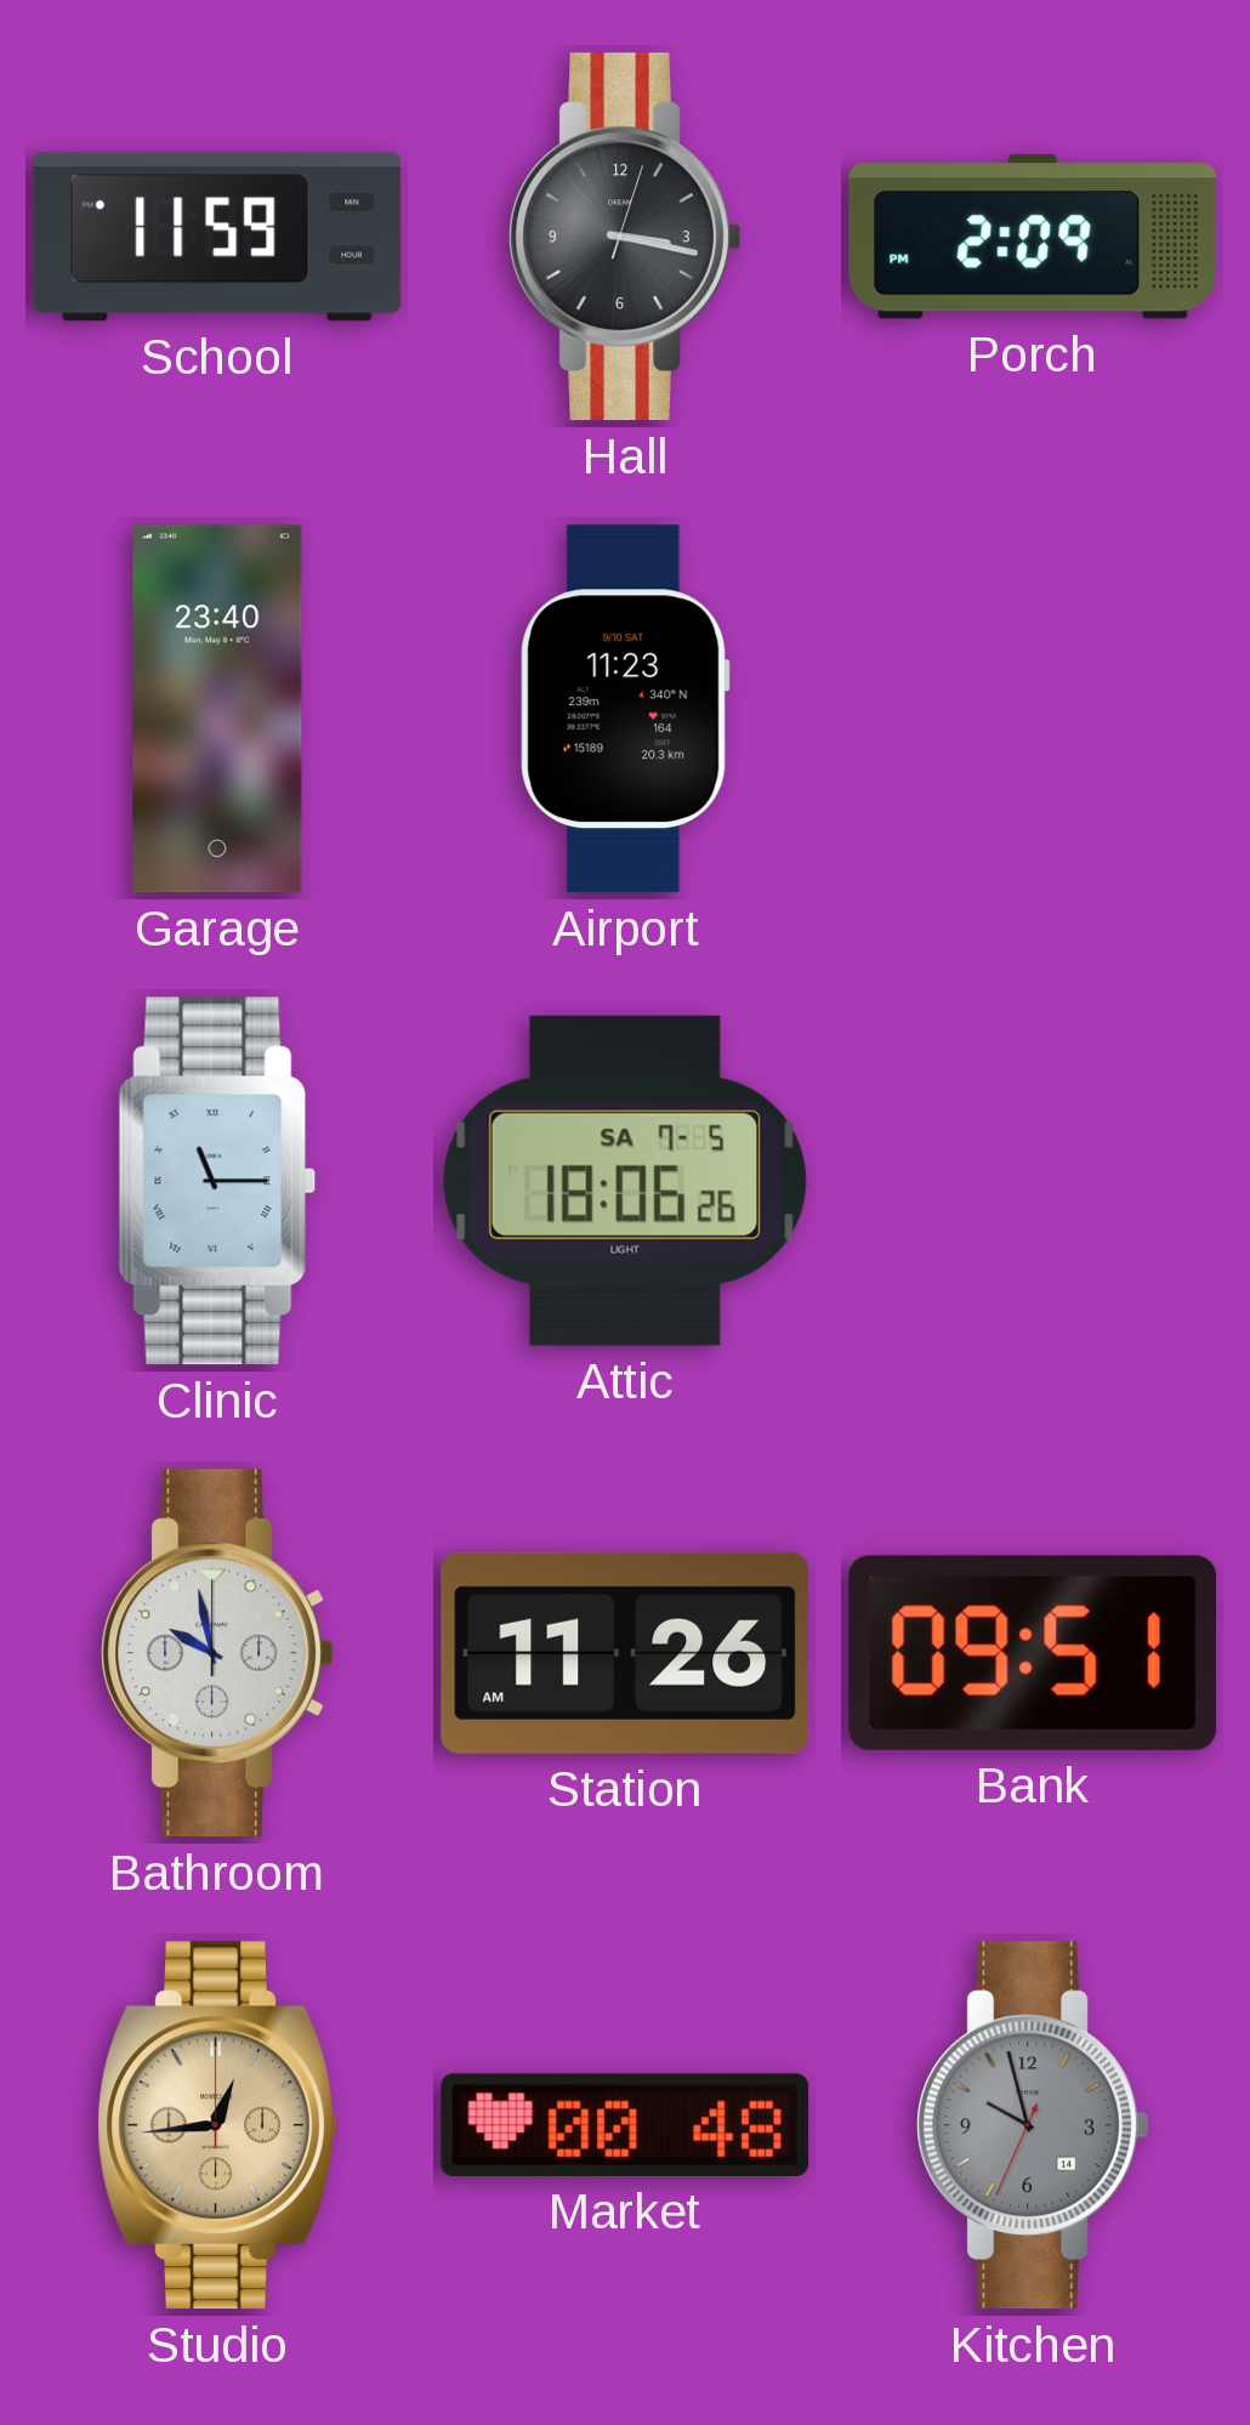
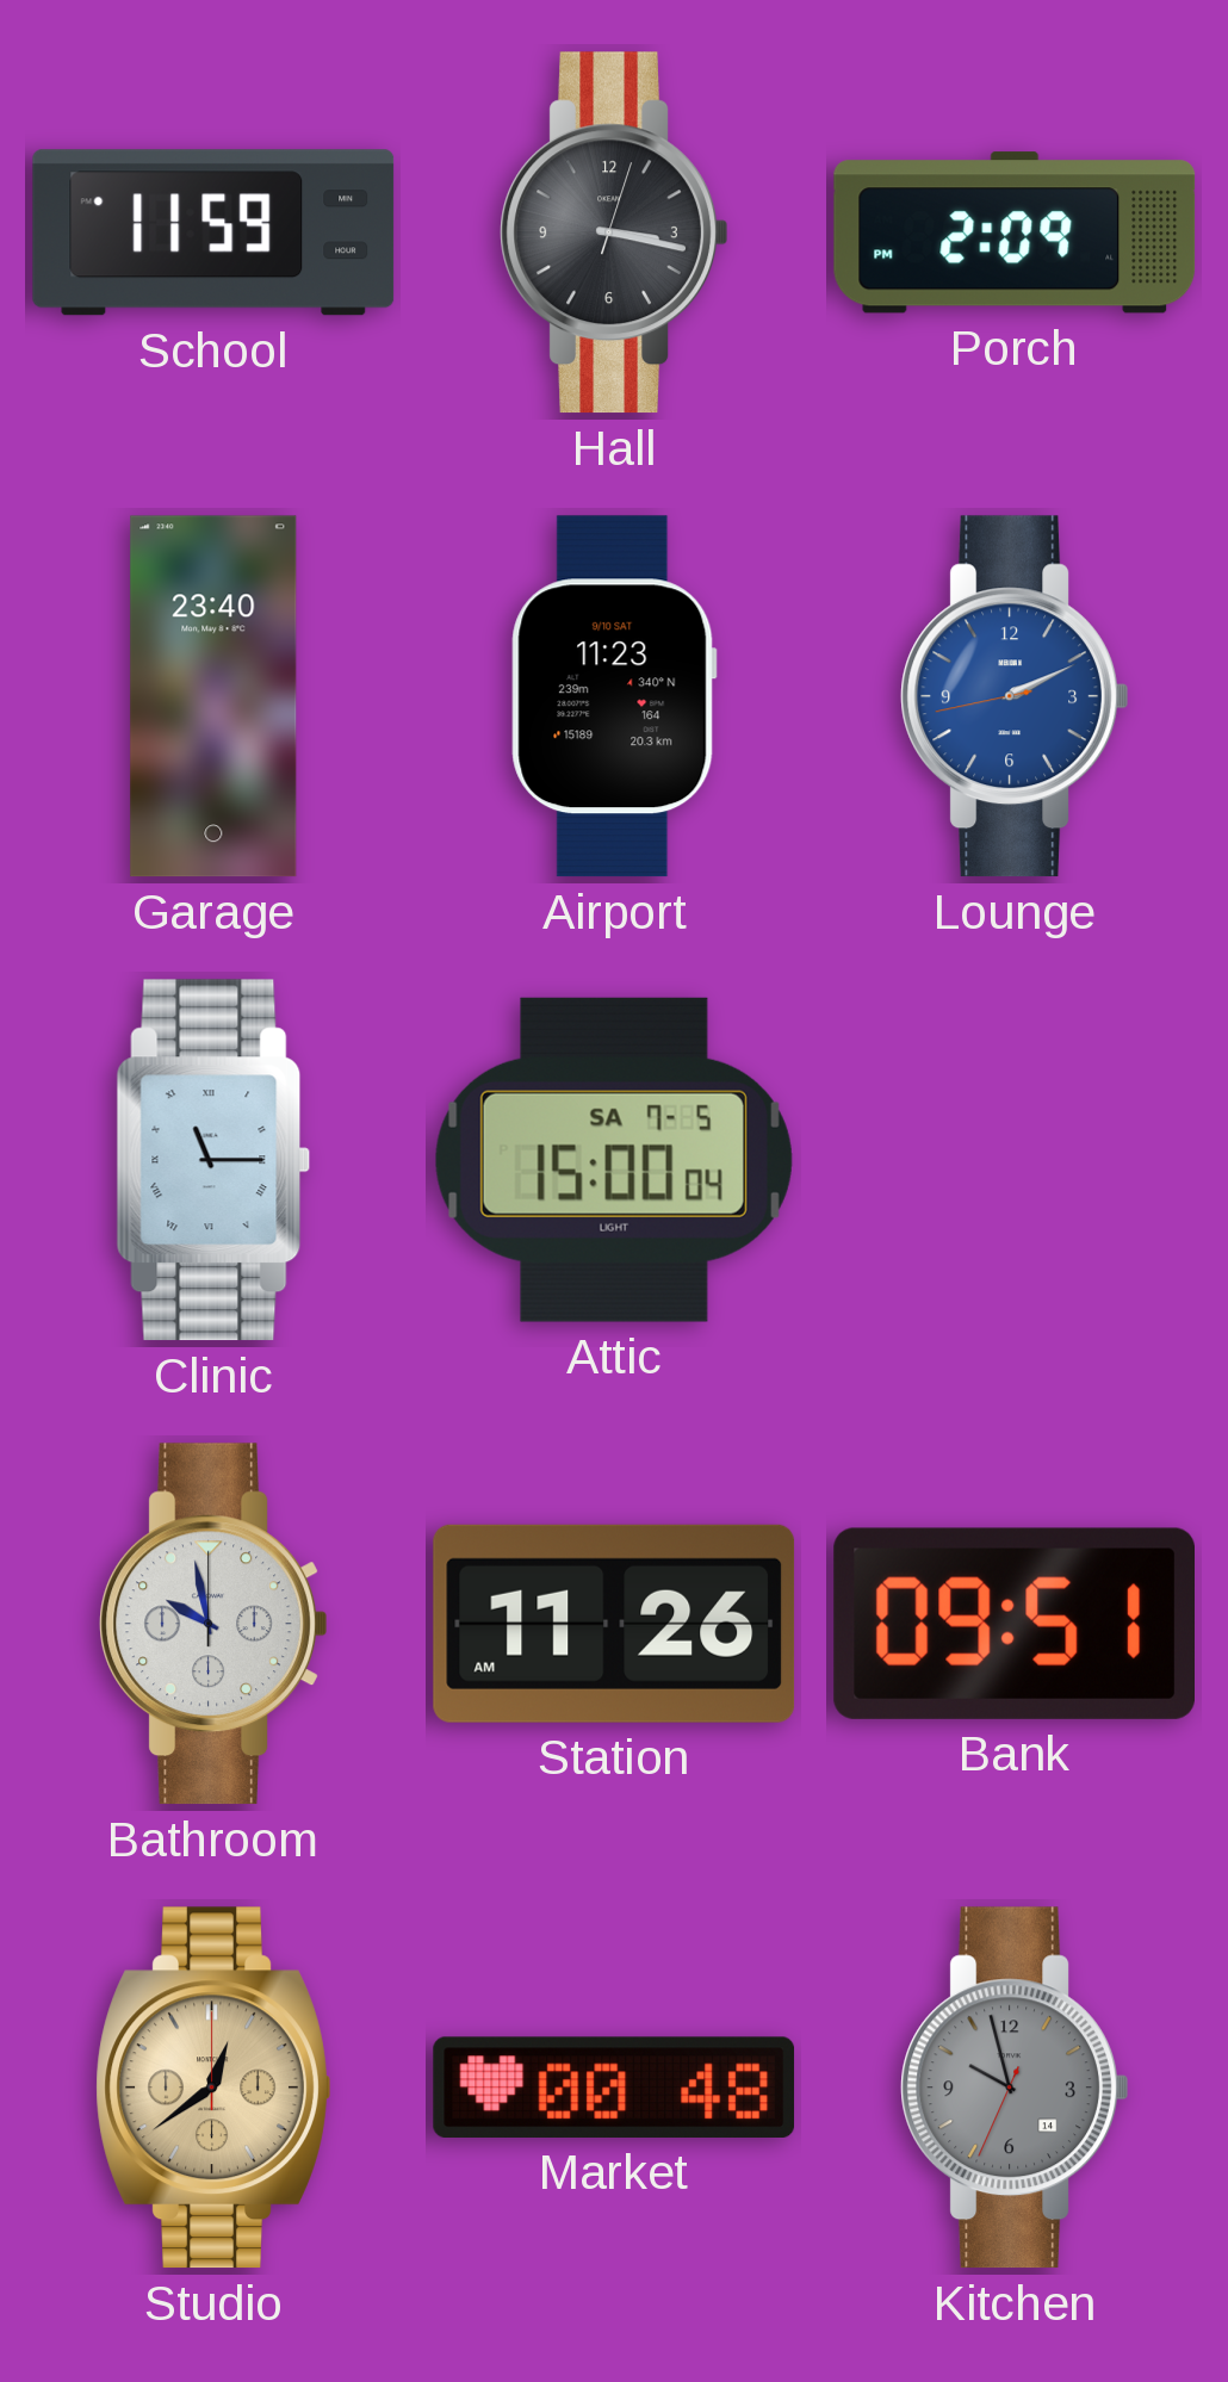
Lounge: none -> 2:10
Attic: 18:06 -> 15:00
Studio: 12:44 -> 12:39
